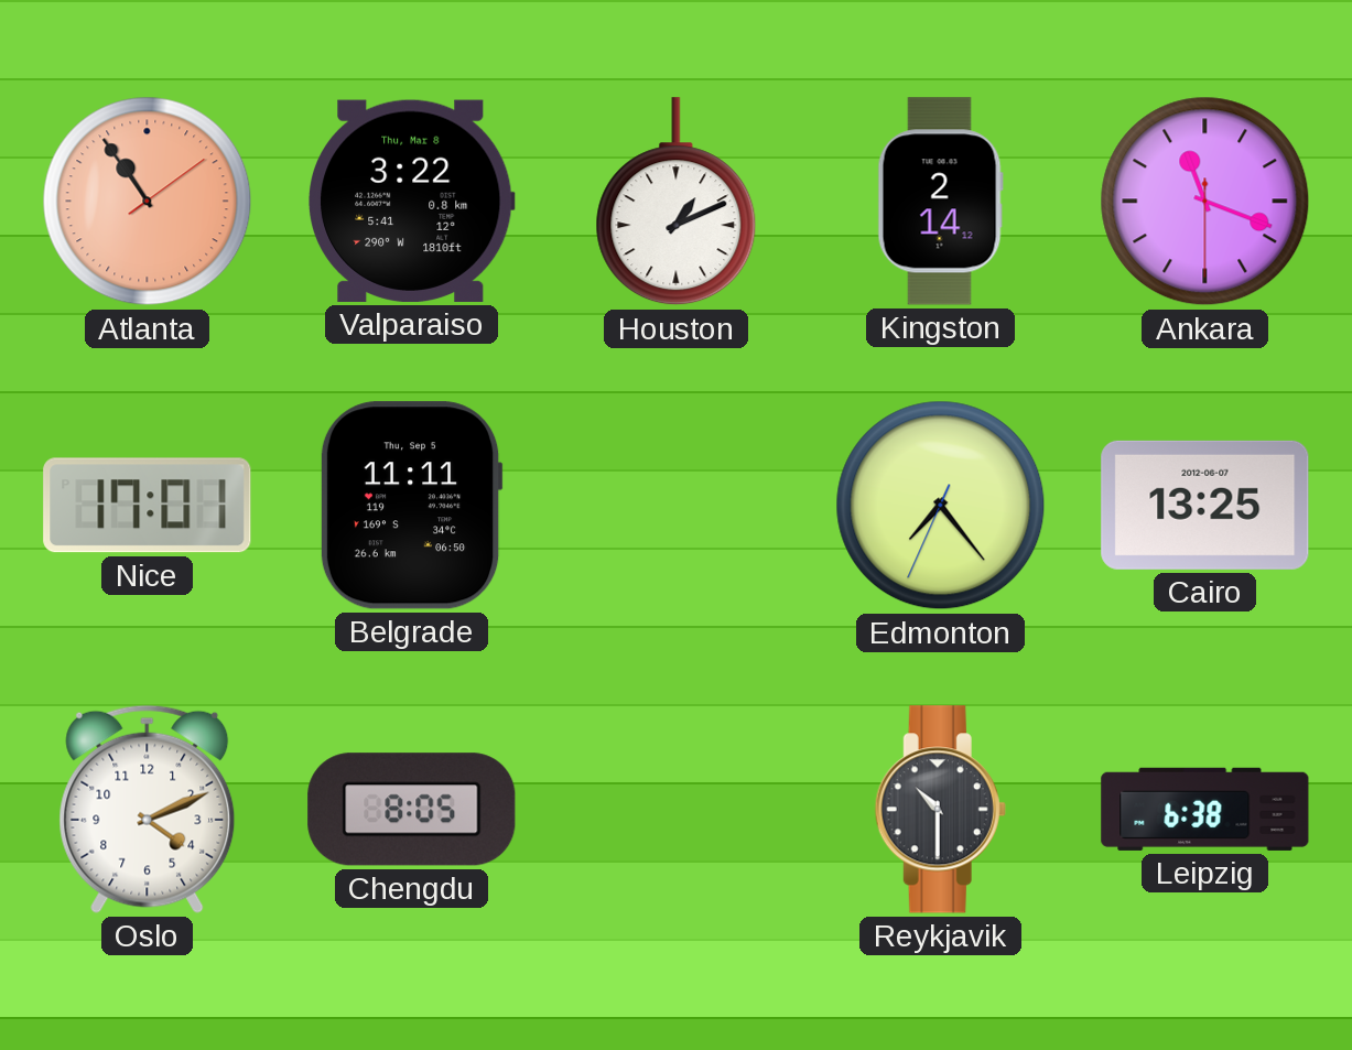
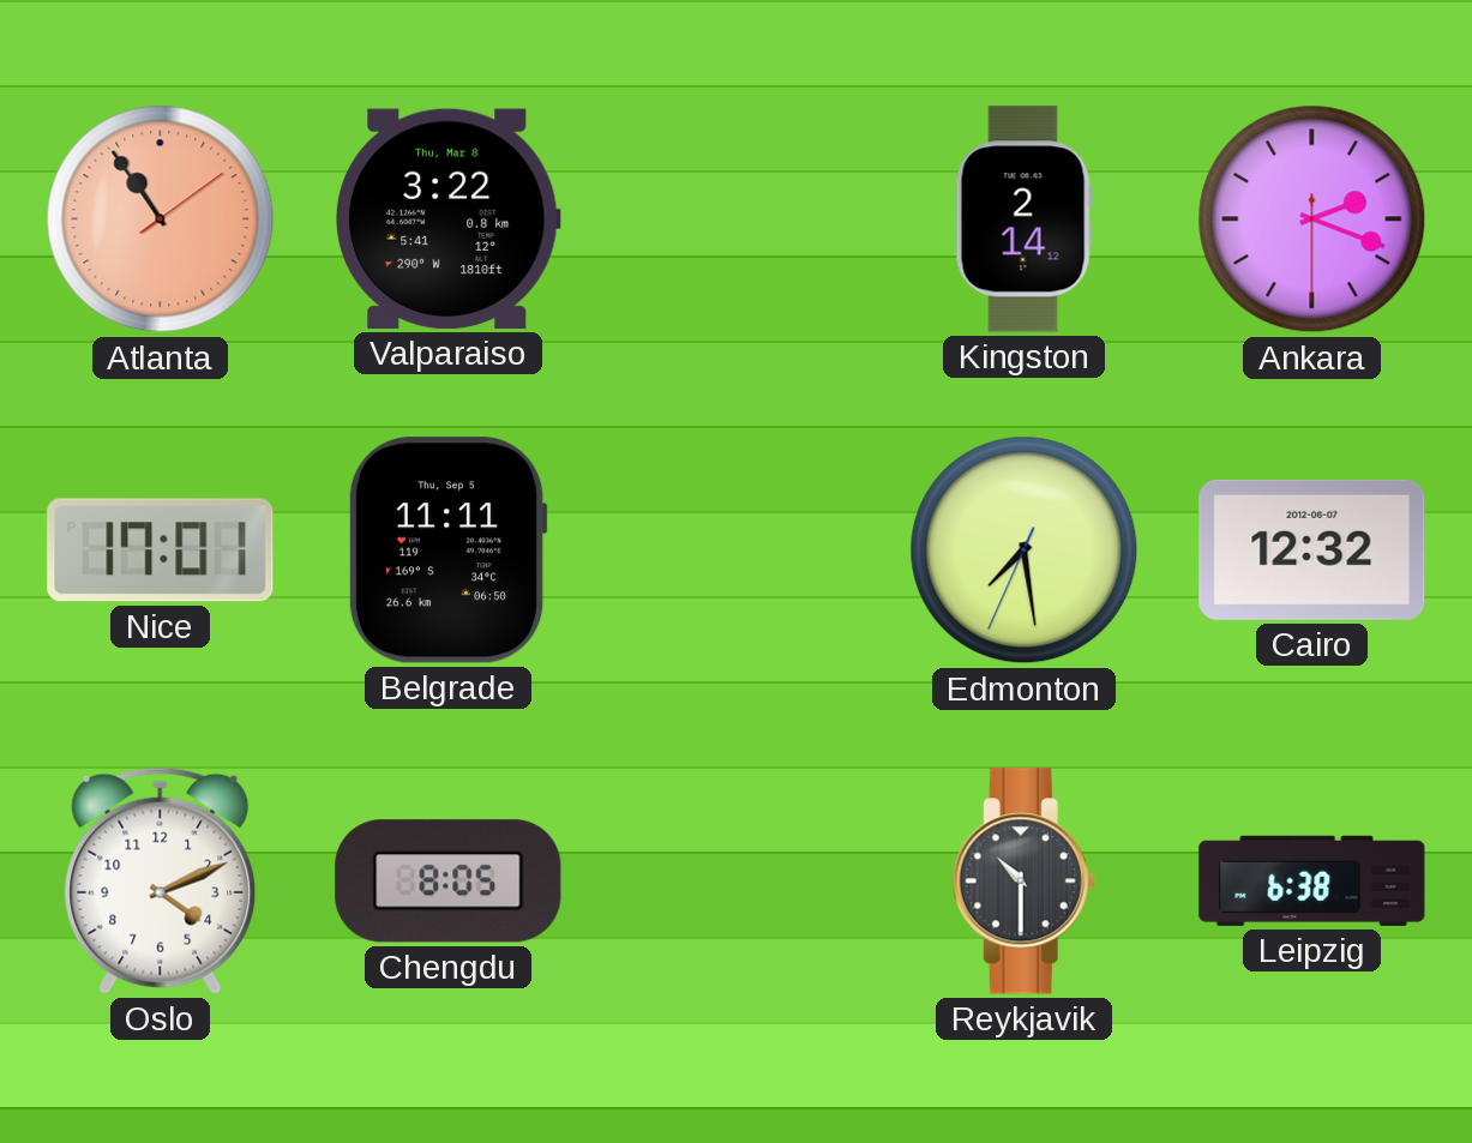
Houston: 1:11 -> none
Ankara: 11:18 -> 2:18
Edmonton: 7:23 -> 7:28
Cairo: 13:25 -> 12:32
